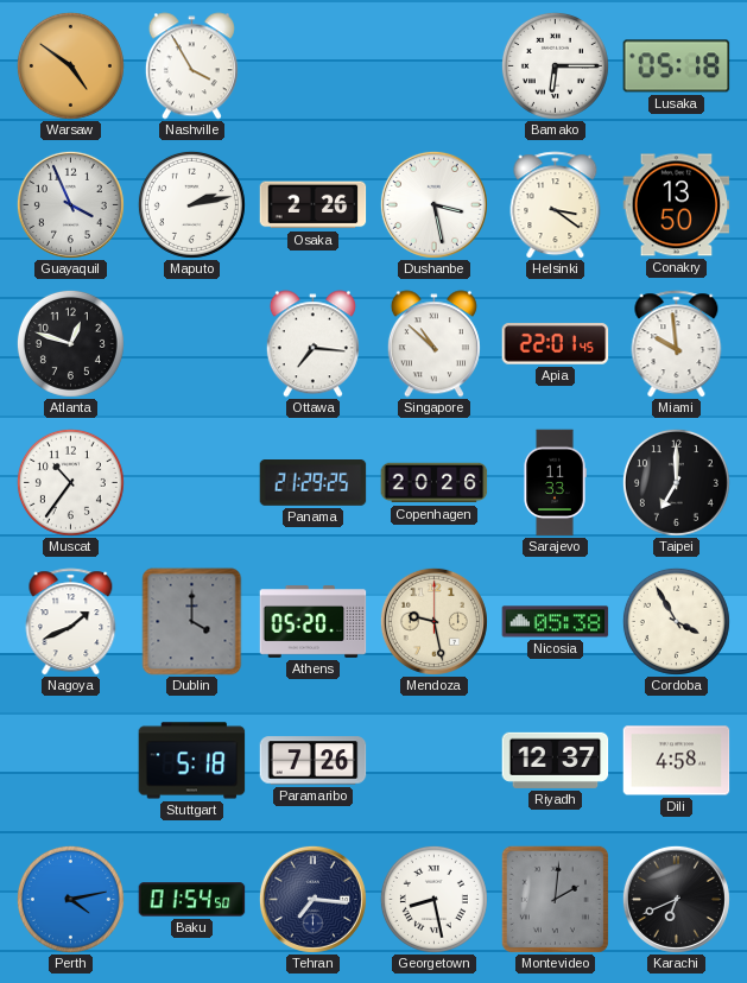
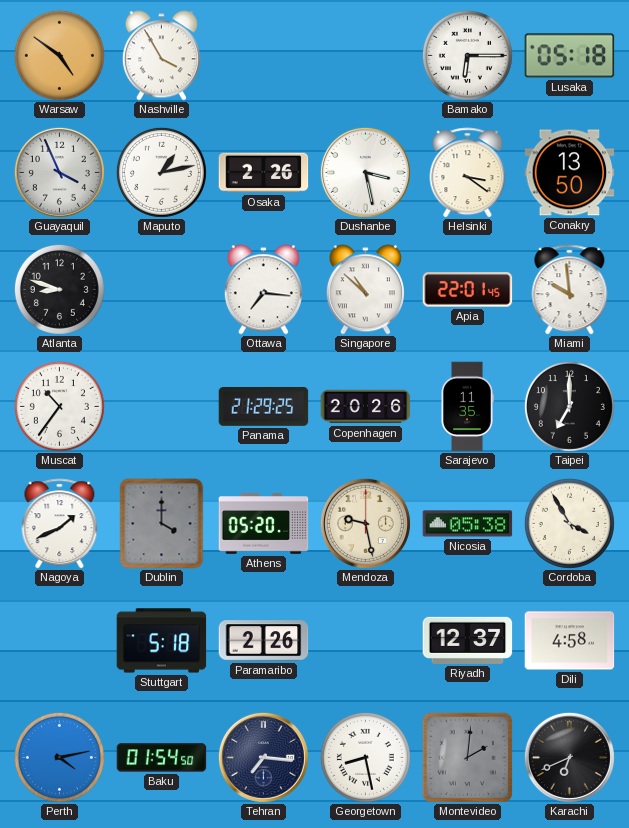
Maputo: 2:13 -> 1:13
Atlanta: 12:48 -> 8:48
Sarajevo: 11:33 -> 11:35
Paramaribo: 7:26 -> 2:26
